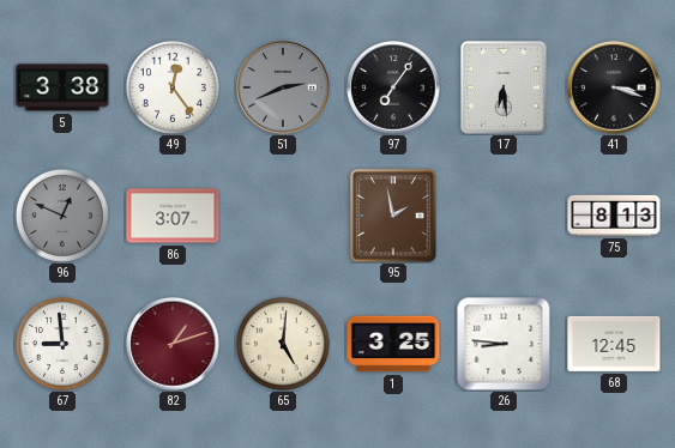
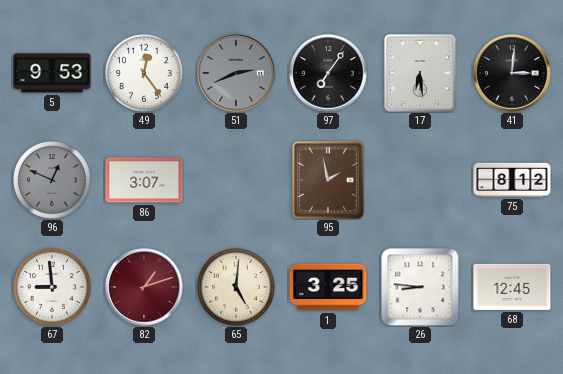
5: 3:38 -> 9:53
41: 3:18 -> 3:01
75: 8:13 -> 8:12
